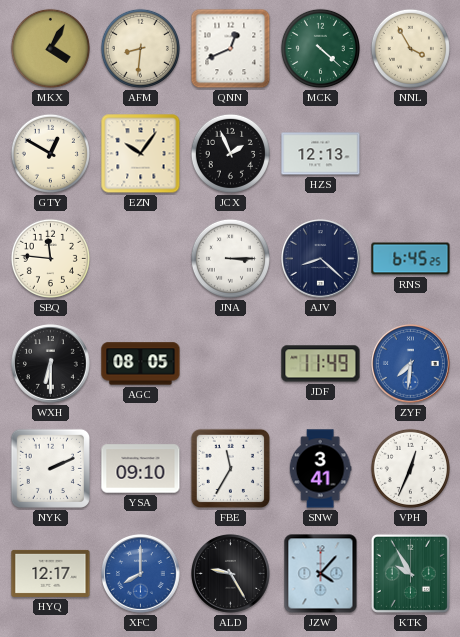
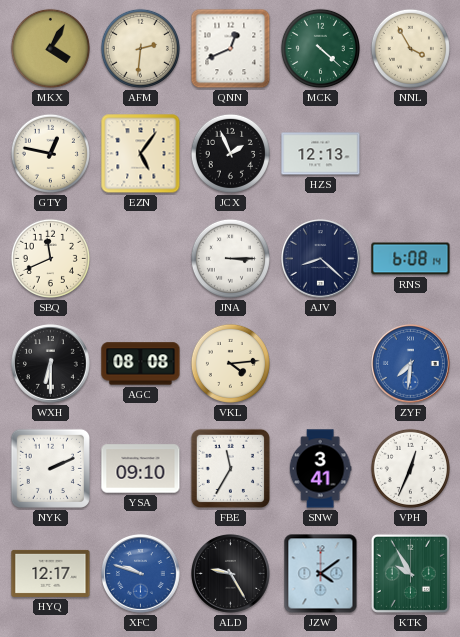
AFM: 8:31 -> 2:31
GTY: 12:50 -> 12:47
EZN: 10:06 -> 5:06
SBQ: 11:46 -> 11:41
RNS: 6:45 -> 6:08
AGC: 08:05 -> 08:08
VKL: none -> 4:14
JDF: 11:49 -> none
XFC: 8:00 -> 9:48
JZW: 4:07 -> 4:09
